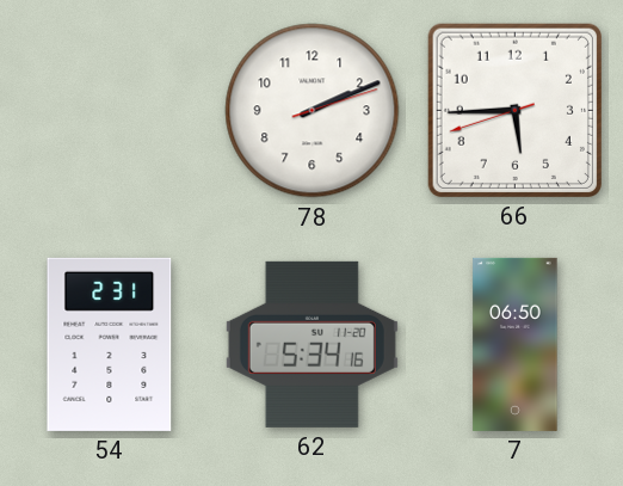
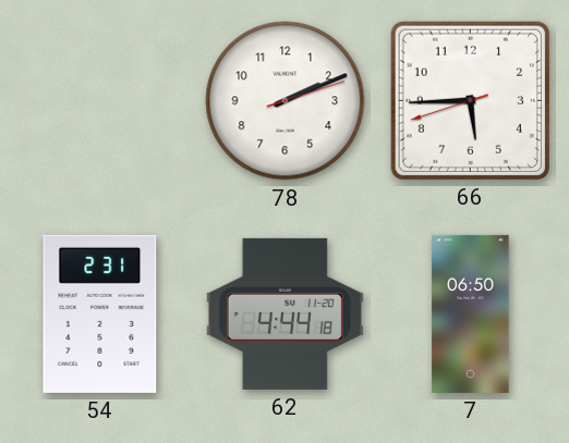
62: 5:34 -> 4:44
